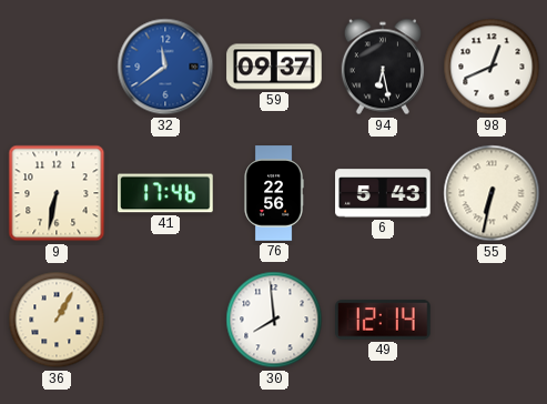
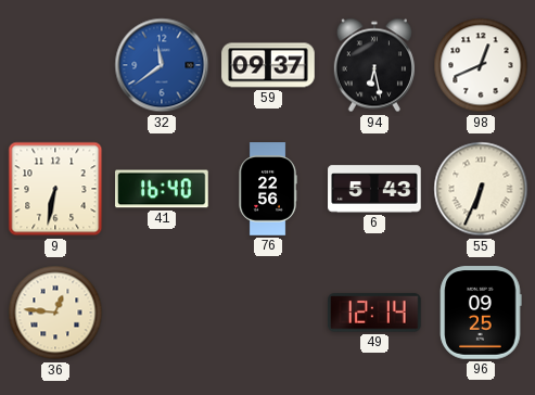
41: 17:46 -> 16:40
55: 6:32 -> 6:34
36: 1:05 -> 12:46
30: 7:59 -> none
96: none -> 09:25
